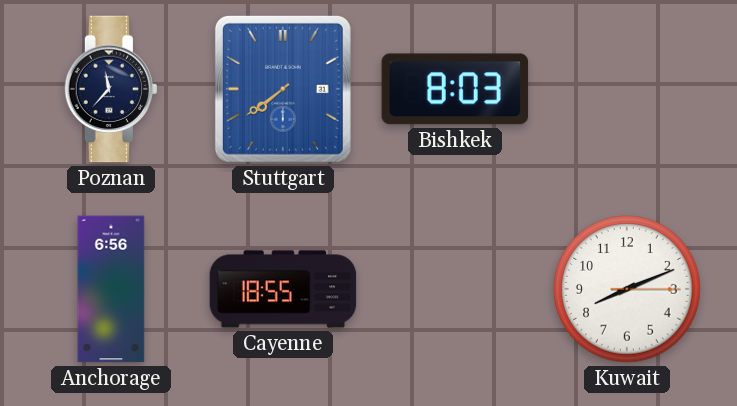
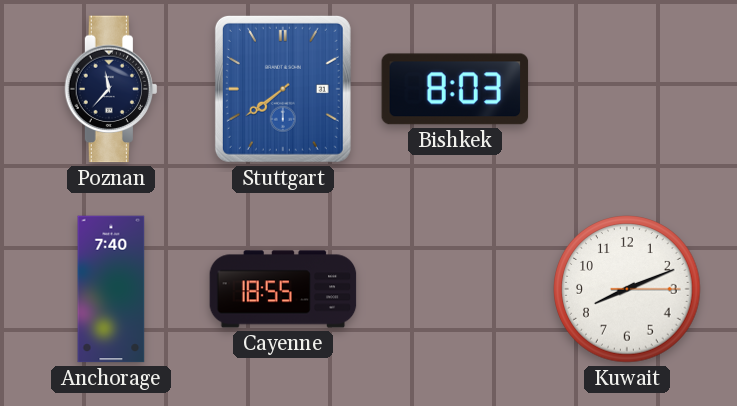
Anchorage: 6:56 -> 7:40
